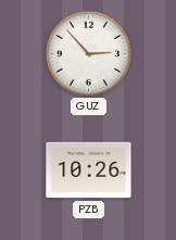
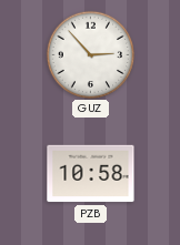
PZB: 10:26 -> 10:58
